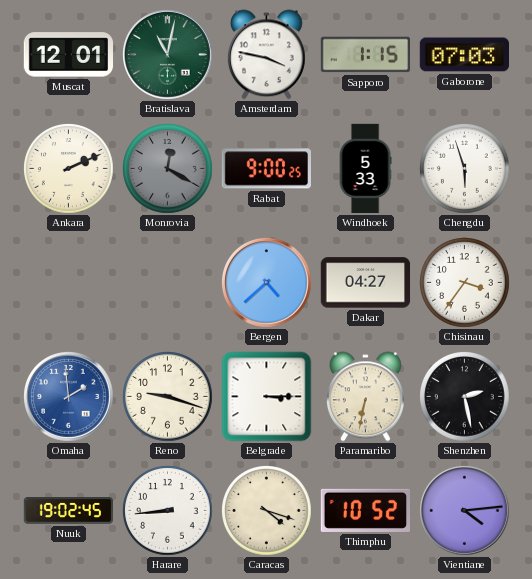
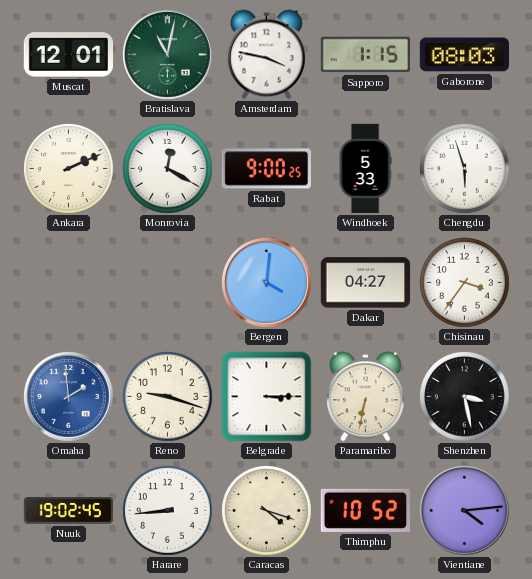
Gaborone: 07:03 -> 08:03
Monrovia dial: grey -> white
Bergen: 4:38 -> 4:01
Shenzhen: 2:28 -> 3:28
